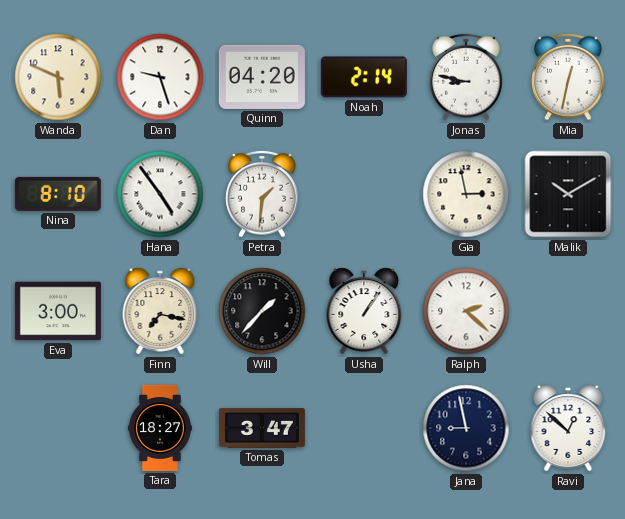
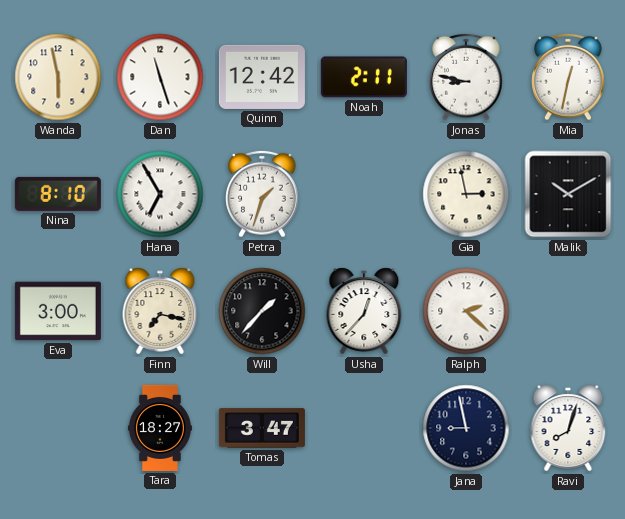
Wanda: 5:49 -> 5:58
Dan: 9:27 -> 11:27
Quinn: 04:20 -> 12:42
Noah: 2:14 -> 2:11
Hana: 4:54 -> 6:55
Petra: 1:31 -> 1:33
Usha: 1:06 -> 12:37
Ravi: 12:52 -> 8:03
